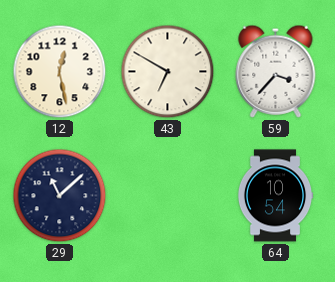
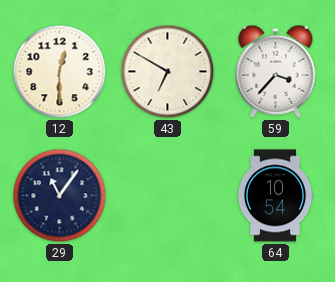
12: 12:28 -> 12:30
29: 11:08 -> 11:06
